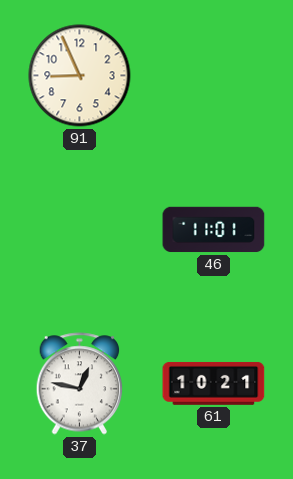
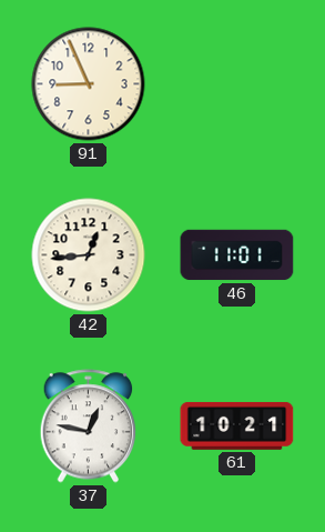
42: none -> 12:44
